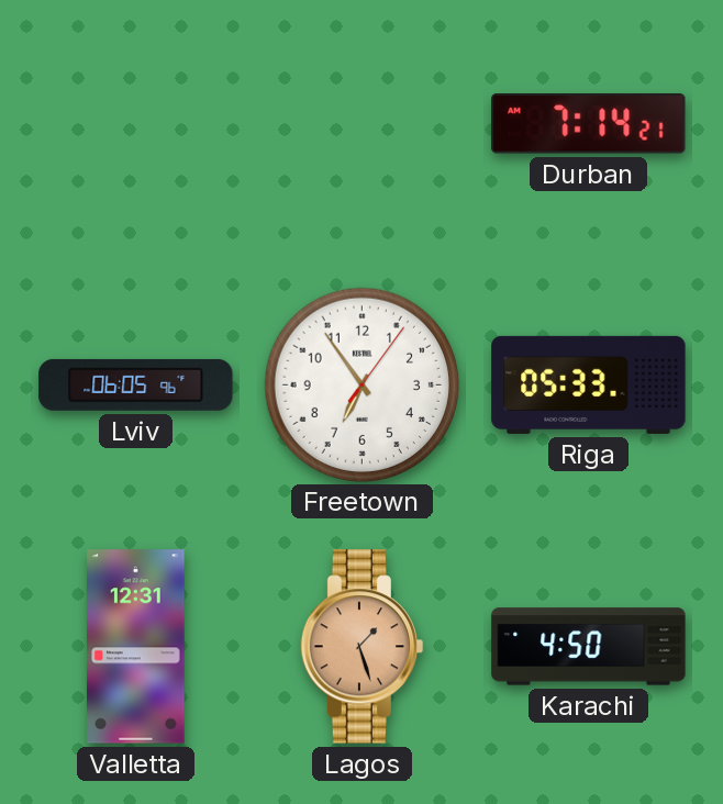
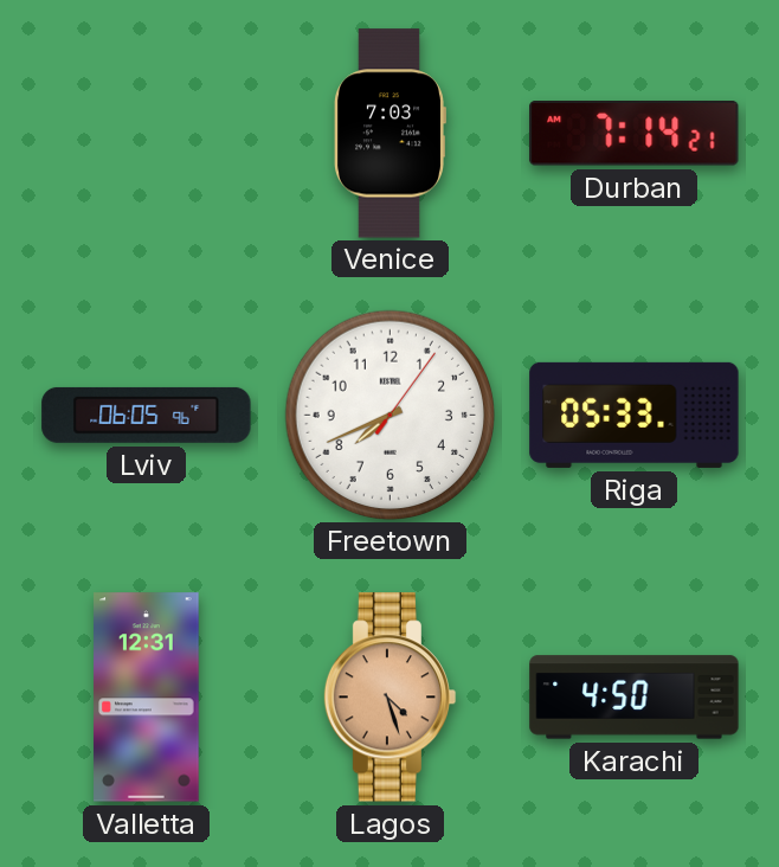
Venice: none -> 7:03
Freetown: 6:54 -> 7:41
Lagos: 1:27 -> 4:27
